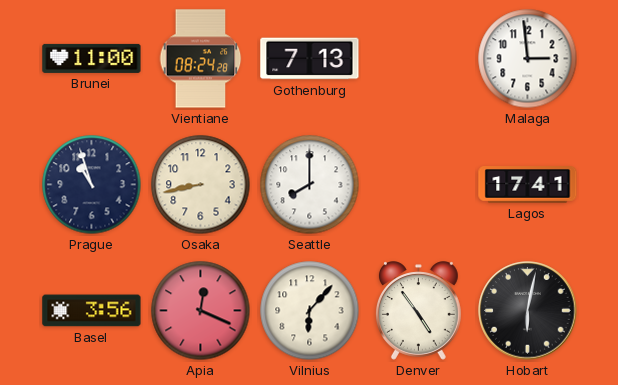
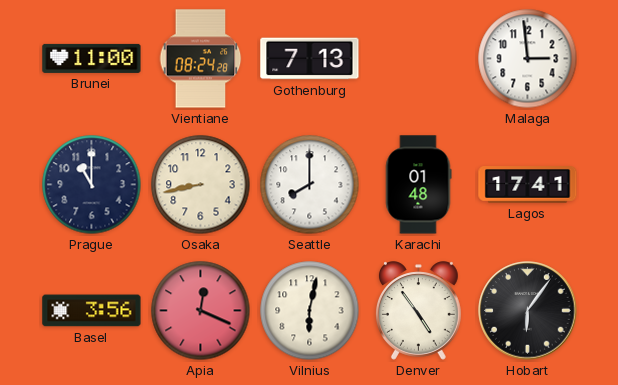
Prague: 10:57 -> 11:00
Karachi: none -> 01:48
Vilnius: 6:07 -> 6:02
Hobart: 6:02 -> 6:06
